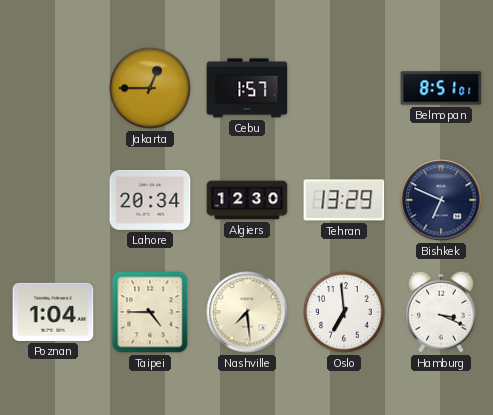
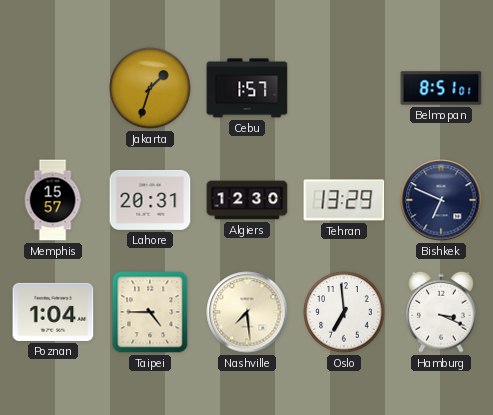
Jakarta: 12:45 -> 1:33
Memphis: none -> 15:57
Lahore: 20:34 -> 20:31
